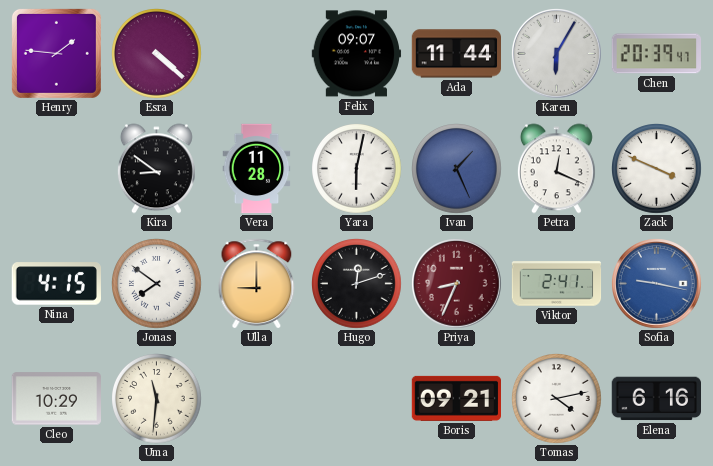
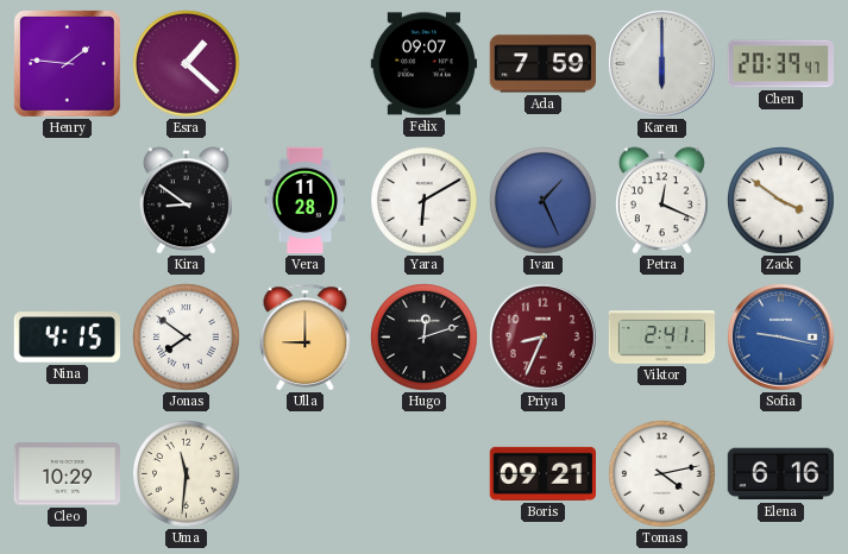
Esra: 4:22 -> 1:22
Ada: 11:44 -> 7:59
Karen: 6:05 -> 6:00
Yara: 6:02 -> 6:10
Zack: 3:49 -> 3:51
